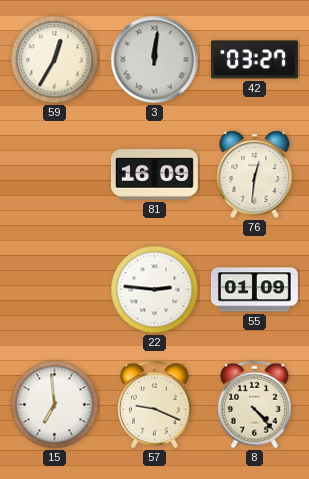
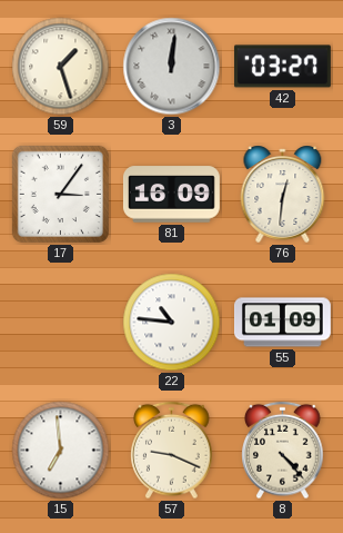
59: 12:35 -> 1:27
17: none -> 3:06
22: 2:46 -> 10:46
